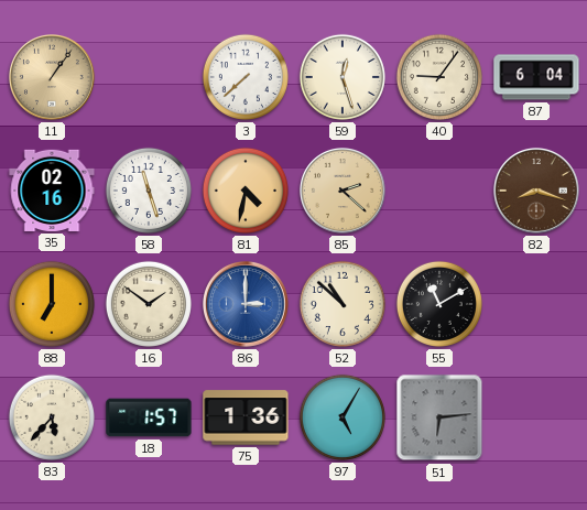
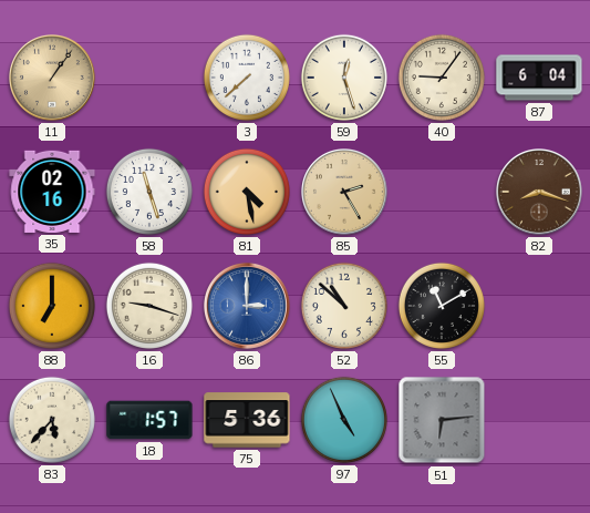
81: 4:32 -> 4:28
85: 2:22 -> 2:25
16: 1:51 -> 9:18
75: 1:36 -> 5:36
97: 5:05 -> 4:56
